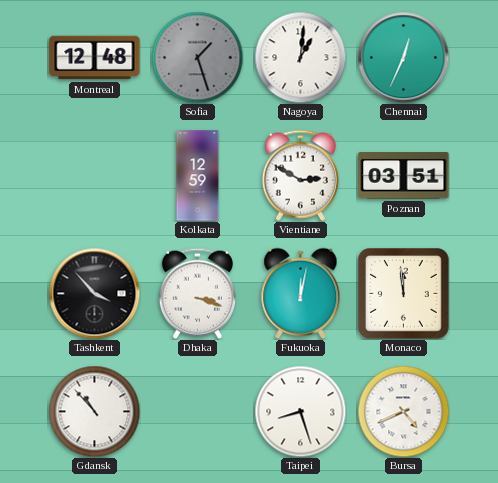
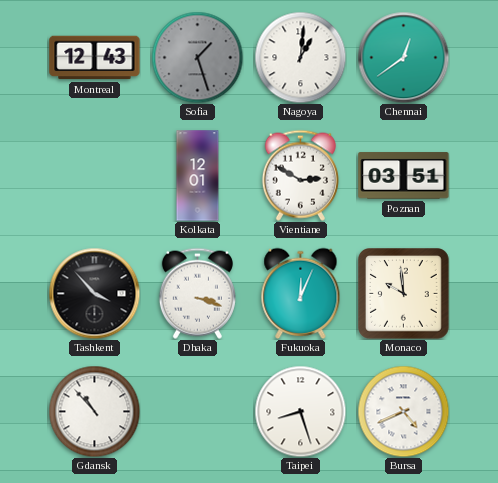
Montreal: 12:48 -> 12:43
Chennai: 12:34 -> 12:39
Kolkata: 12:59 -> 12:01
Fukuoka: 12:02 -> 12:04
Monaco: 11:59 -> 9:59
